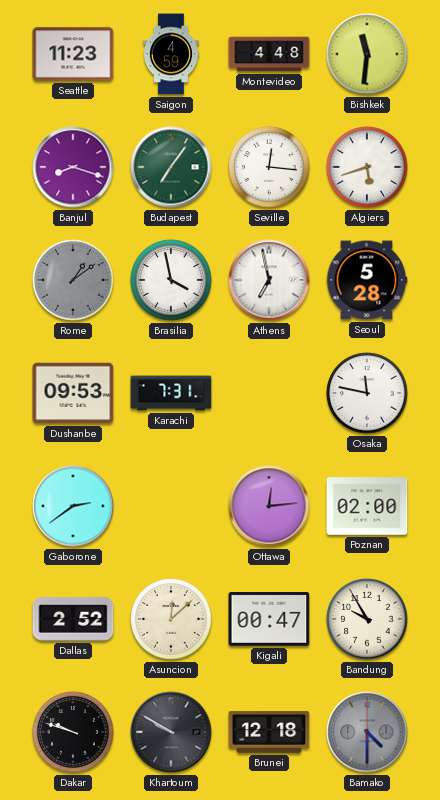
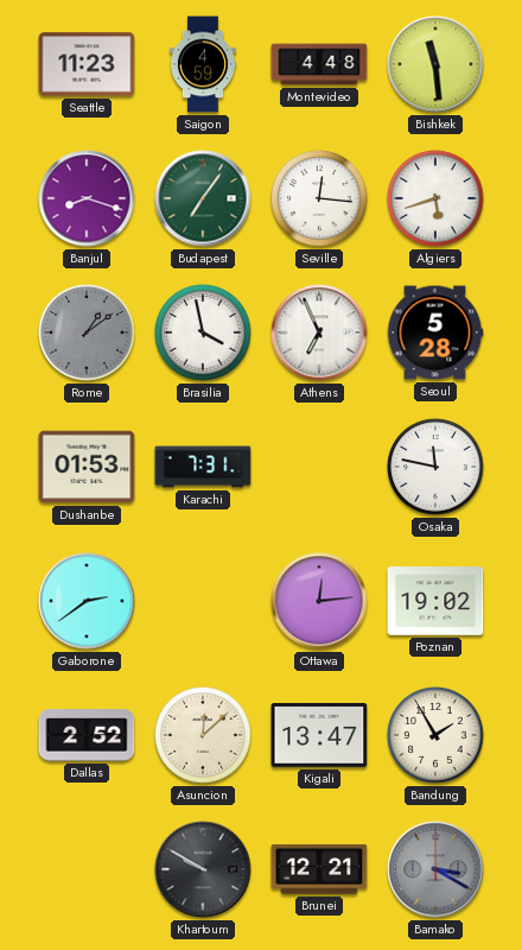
Bishkek: 11:31 -> 11:29
Athens: 6:58 -> 6:56
Dushanbe: 09:53 -> 01:53
Poznan: 02:00 -> 19:02
Kigali: 00:47 -> 13:47
Bandung: 9:55 -> 1:55
Dakar: 9:48 -> none
Brunei: 12:18 -> 12:21
Bamako: 4:30 -> 3:20
